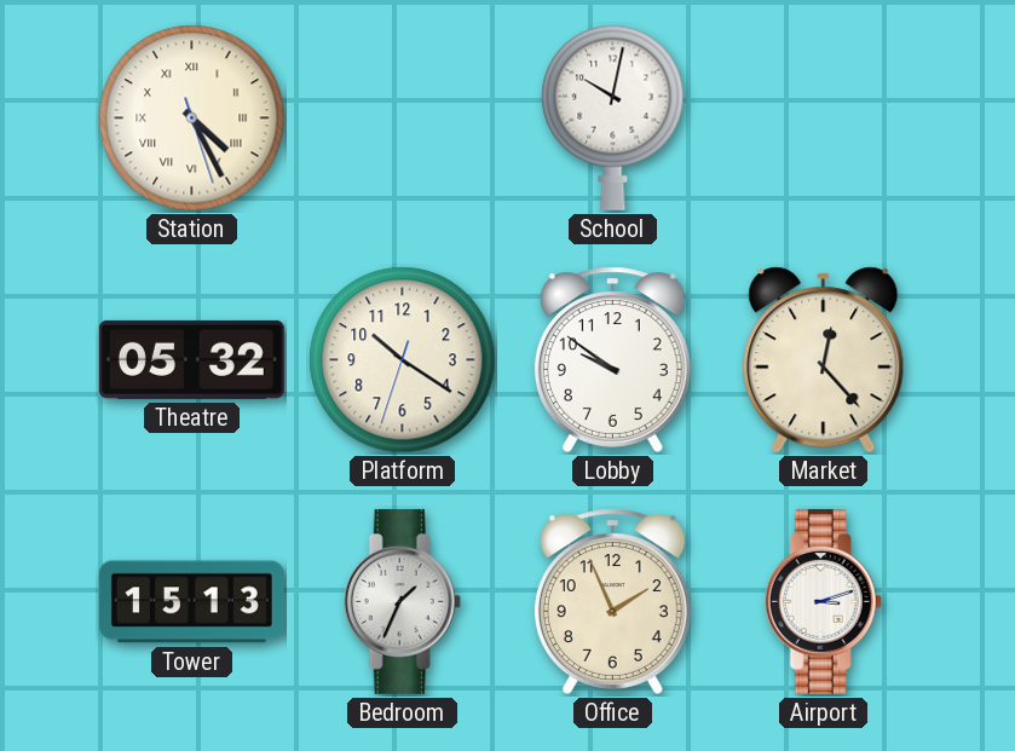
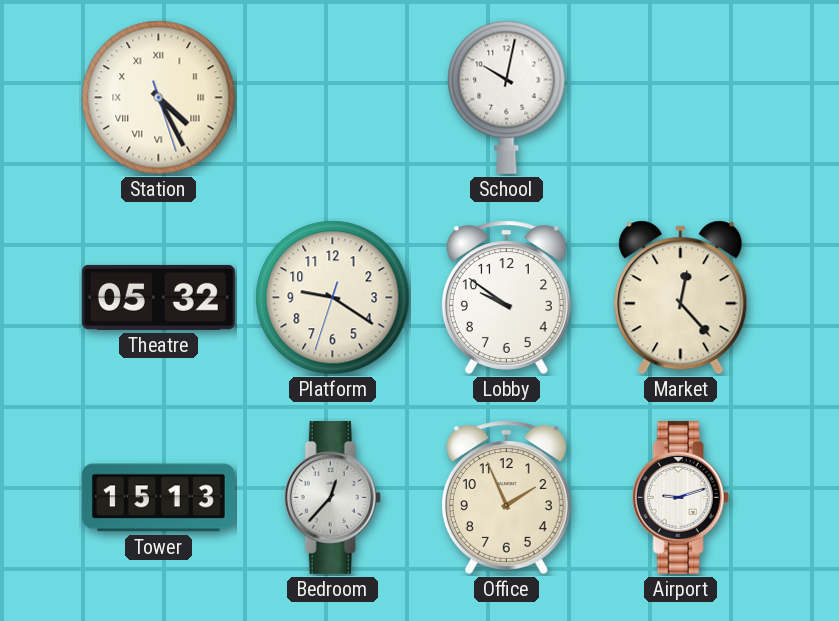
Platform: 10:20 -> 9:20
Bedroom: 1:34 -> 12:37
Airport: 3:12 -> 9:12
